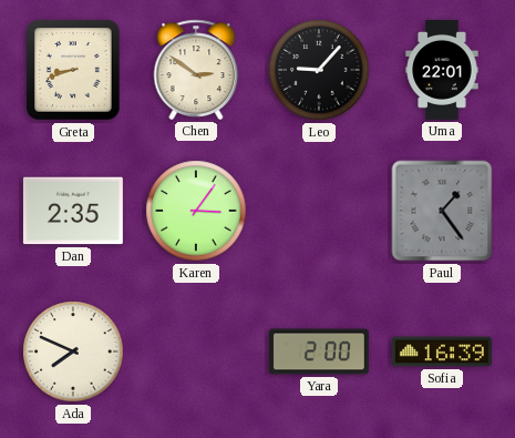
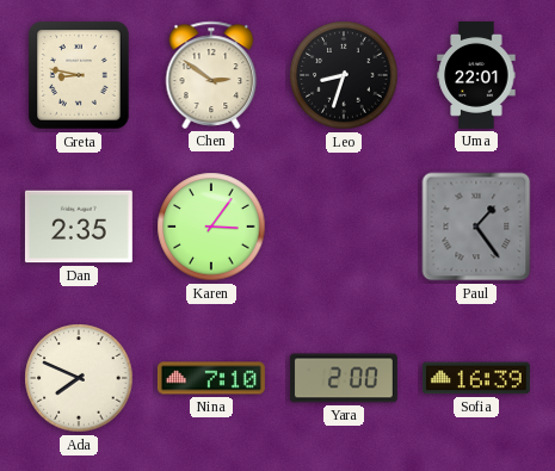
Greta: 8:42 -> 8:47
Leo: 9:07 -> 8:33
Nina: none -> 7:10
